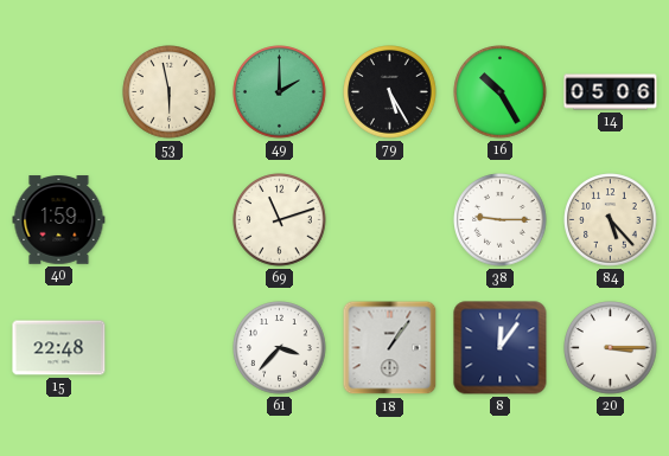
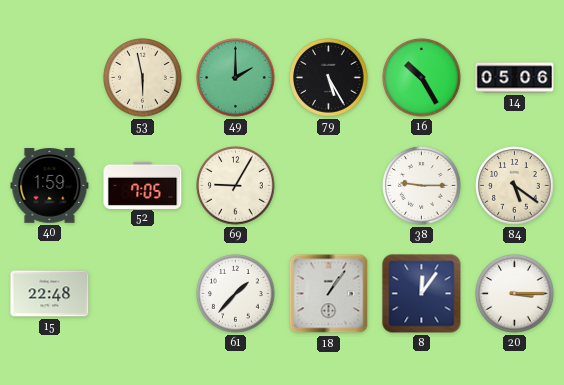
52: none -> 7:05
69: 11:12 -> 9:05
84: 5:23 -> 5:21
61: 3:37 -> 1:37
